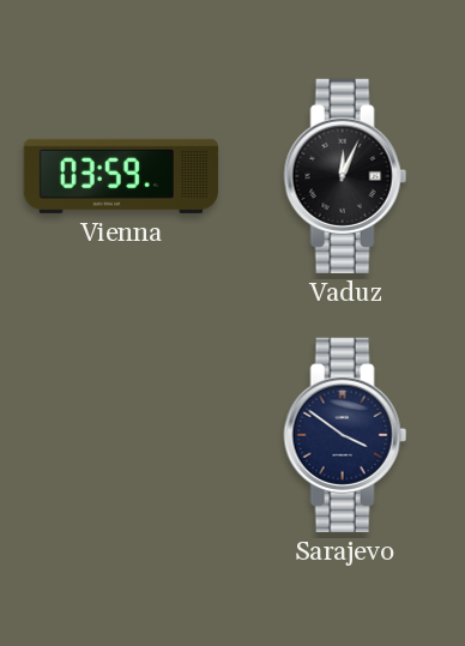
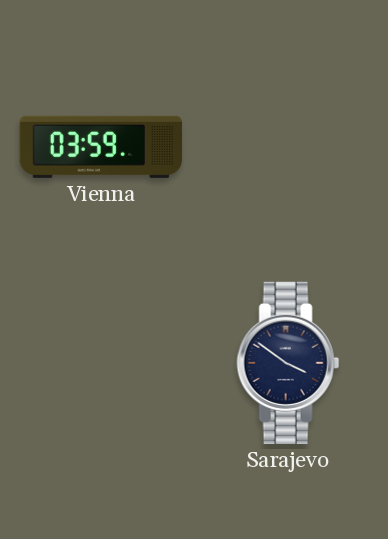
Vaduz: 12:04 -> none
